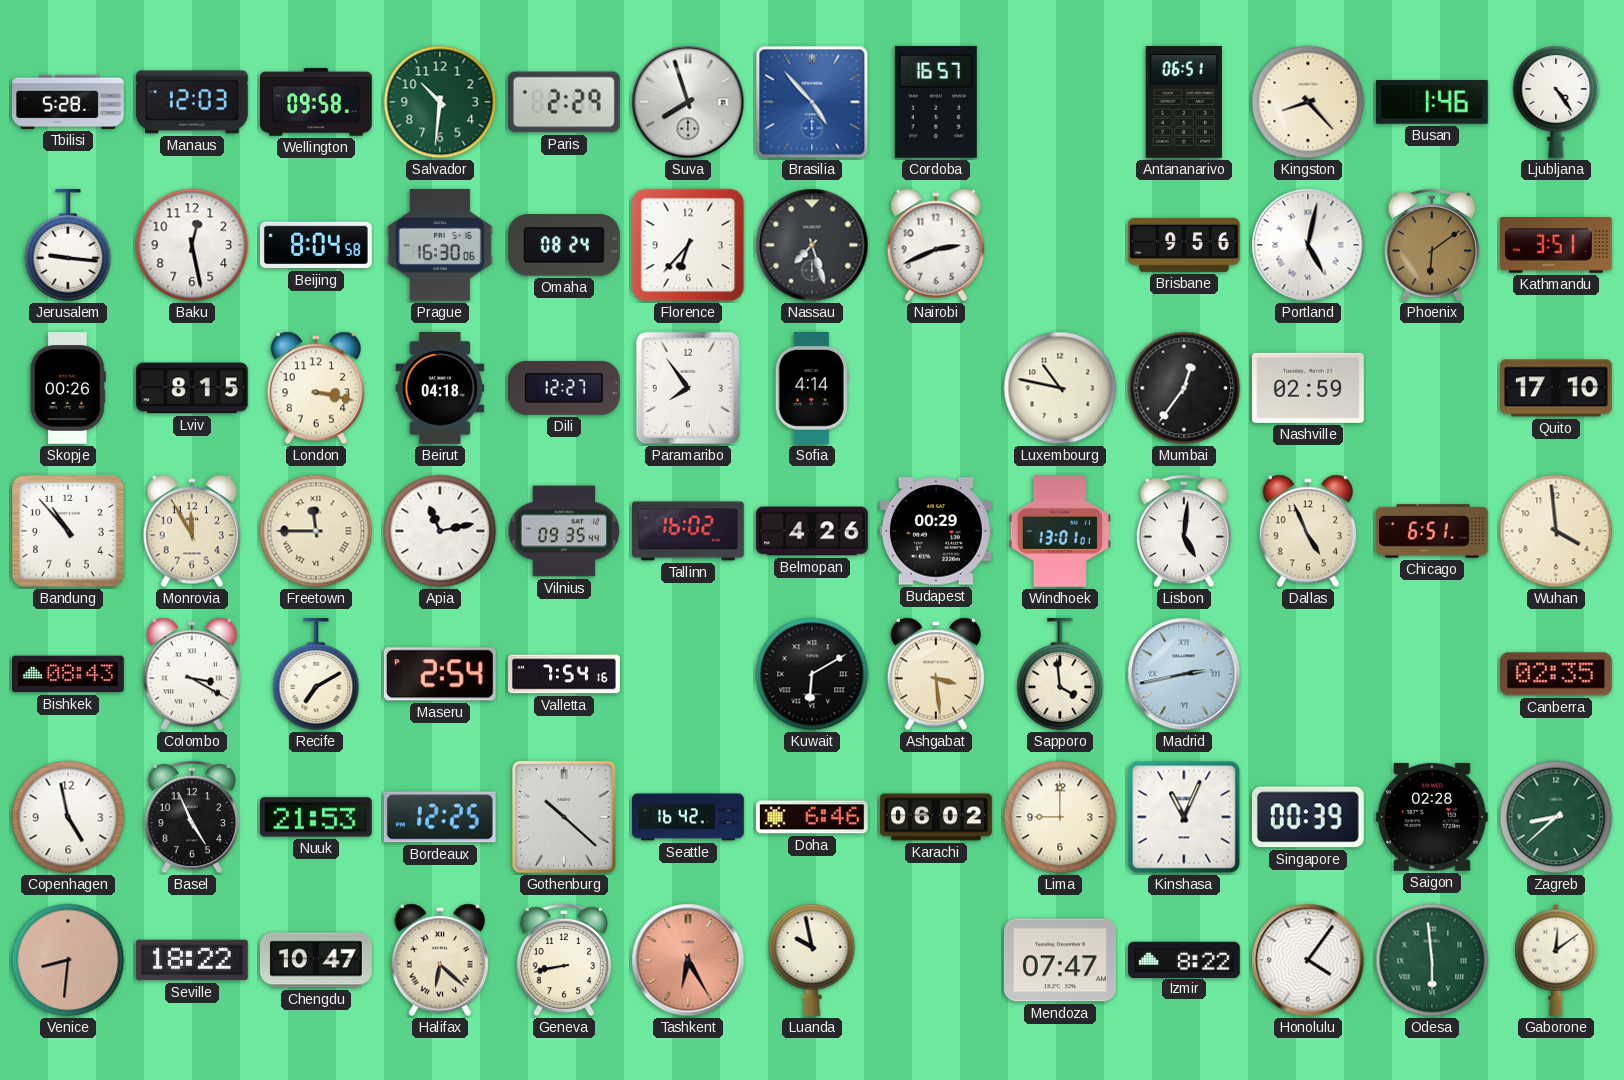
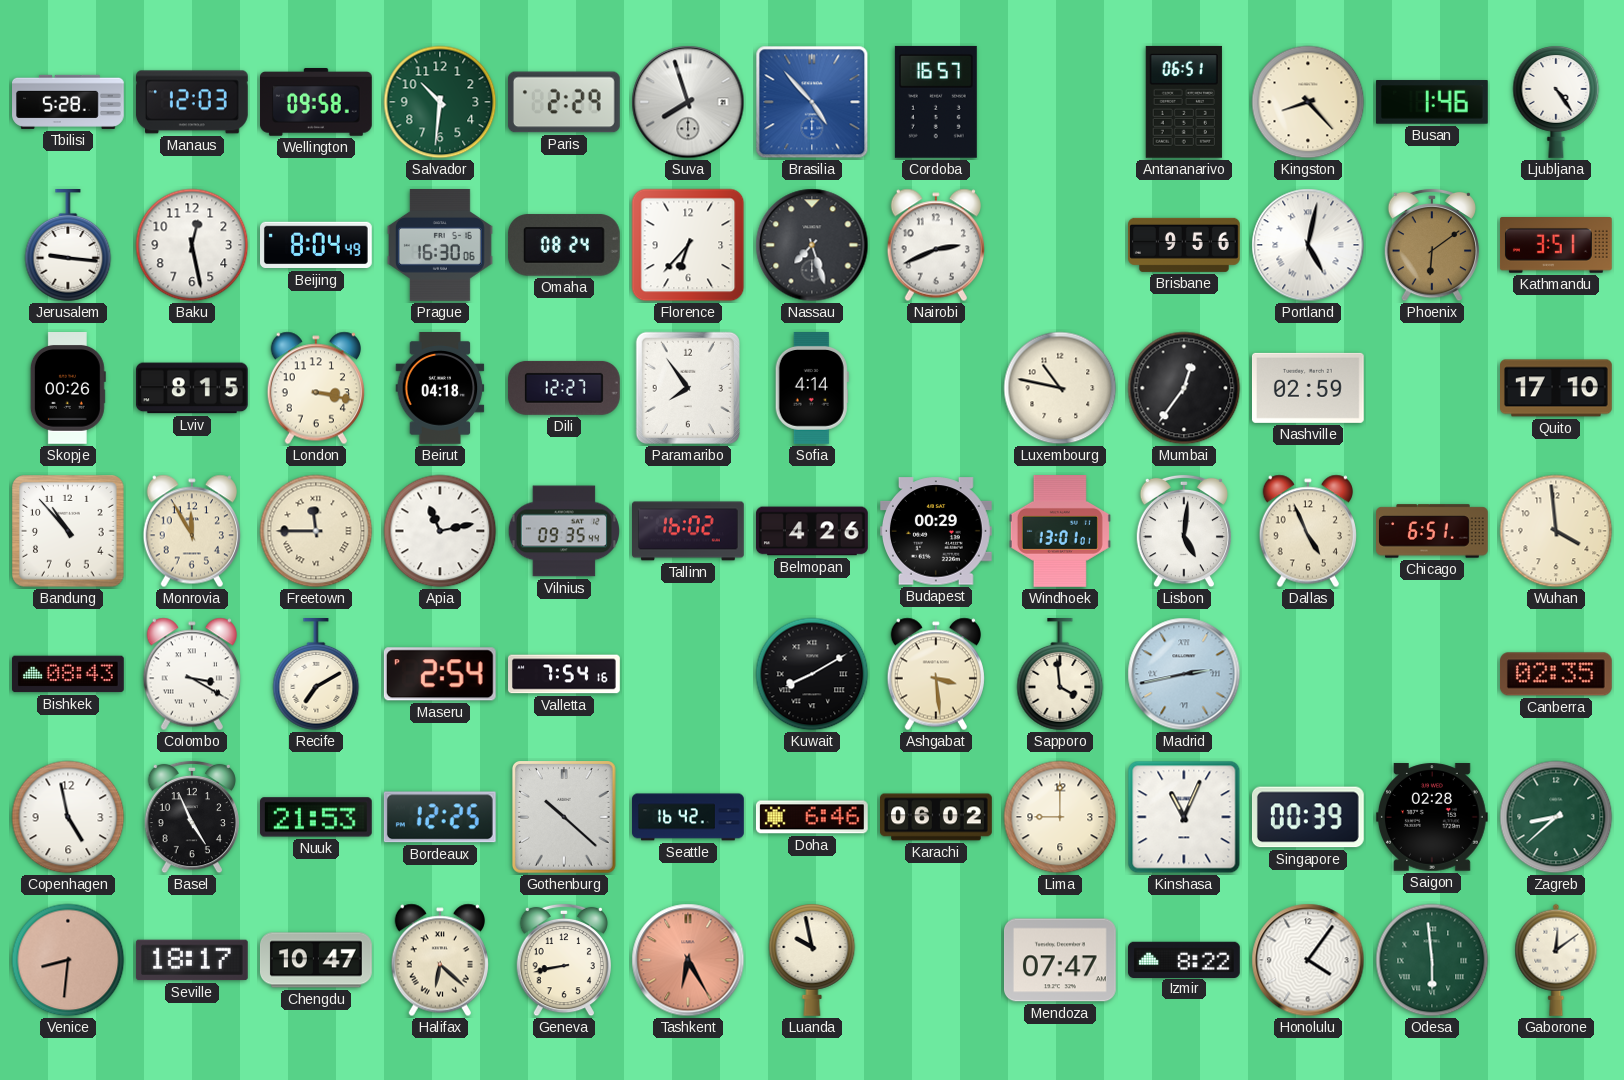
Beijing: 8:04:58 -> 8:04:49
Kuwait: 6:10 -> 8:10
Seville: 18:22 -> 18:17
